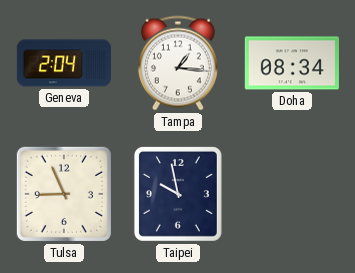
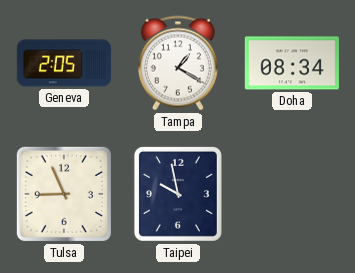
Geneva: 2:04 -> 2:05
Tampa: 1:16 -> 1:20
